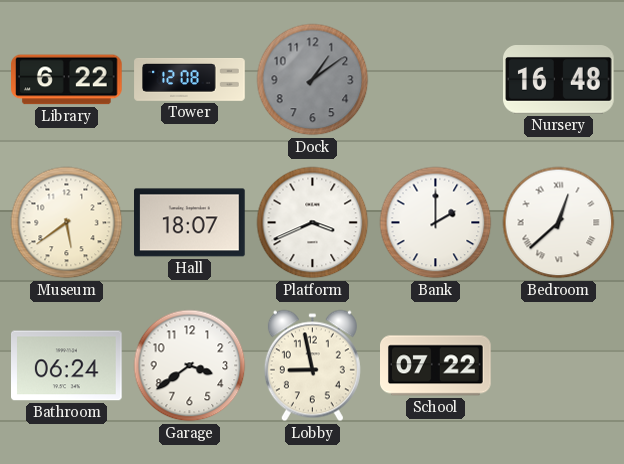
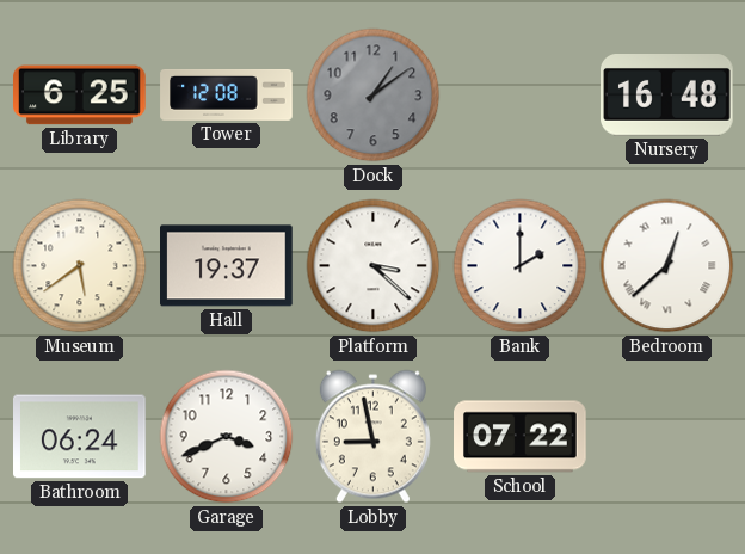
Library: 6:22 -> 6:25
Hall: 18:07 -> 19:37
Platform: 3:41 -> 3:22
Garage: 3:39 -> 3:41
